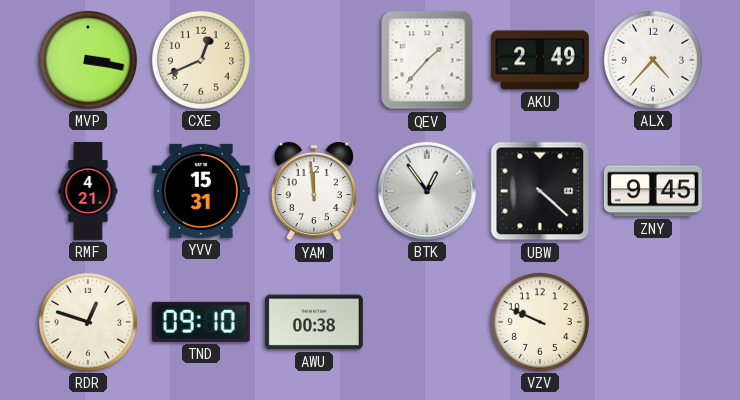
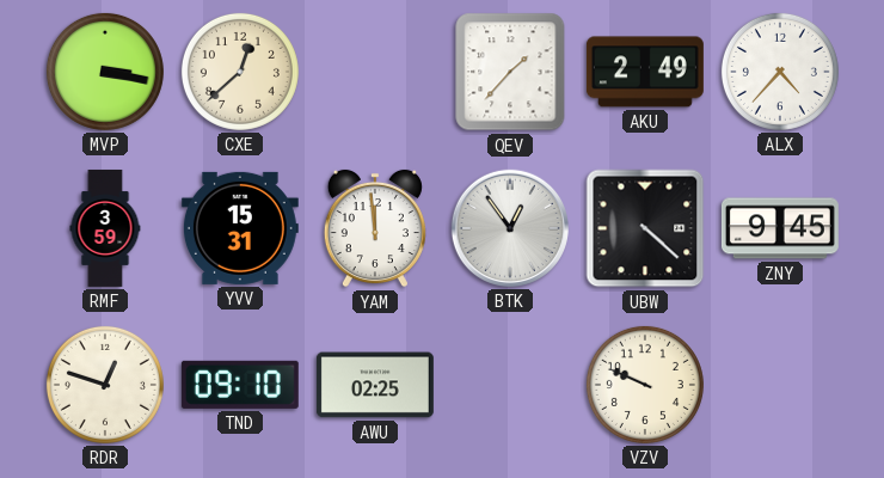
CXE: 12:41 -> 12:38
RMF: 4:21 -> 3:59
AWU: 00:38 -> 02:25
